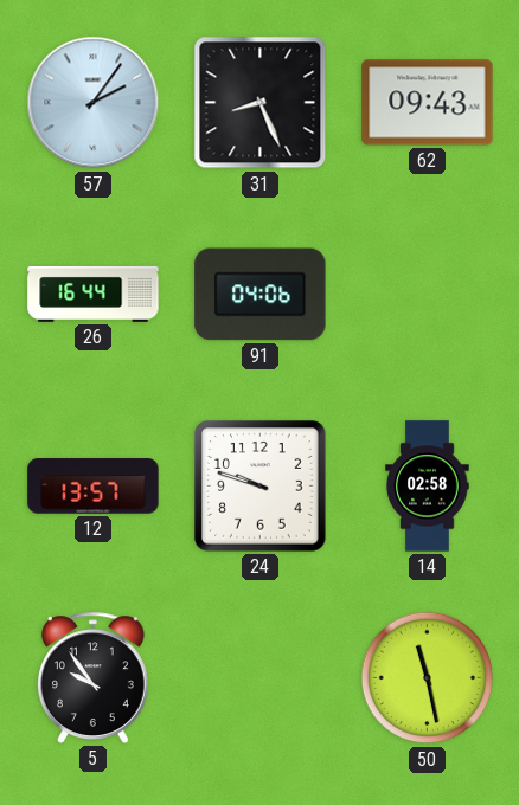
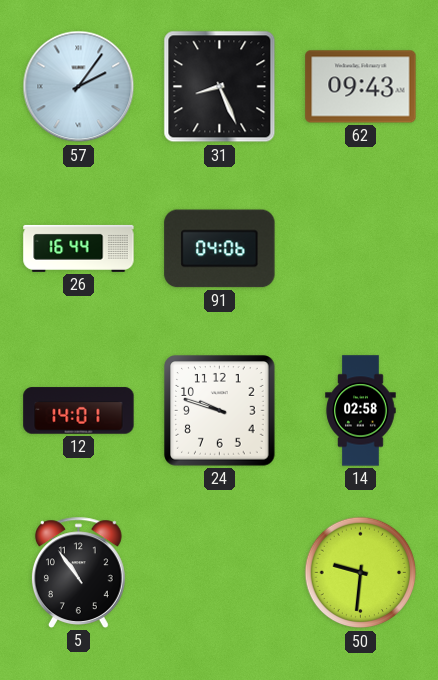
12: 13:57 -> 14:01
5: 9:54 -> 10:54
50: 11:28 -> 9:31
